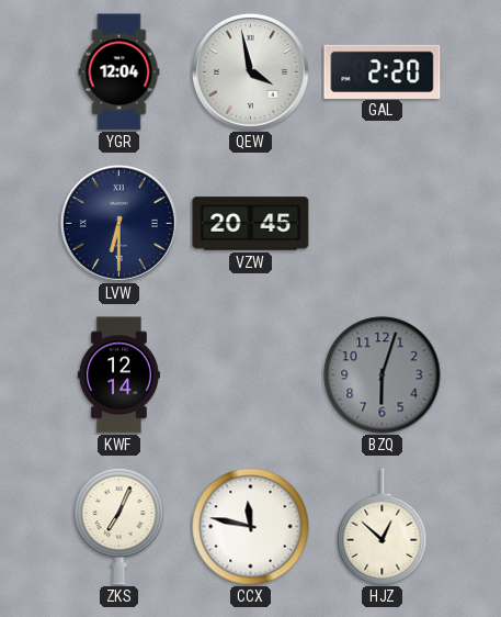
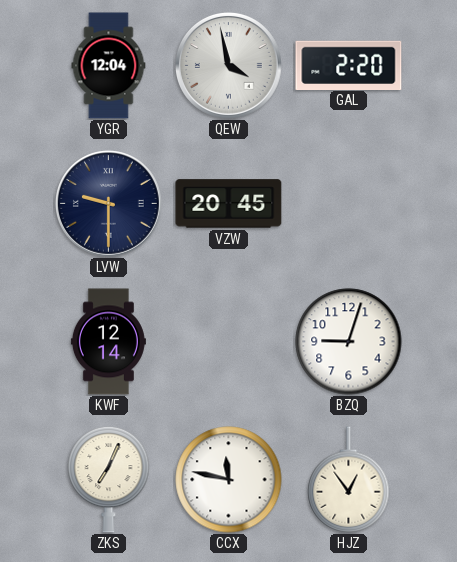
LVW: 6:30 -> 9:30
BZQ: 6:03 -> 9:03
BZQ dial: grey -> white
HJZ: 12:52 -> 12:54
